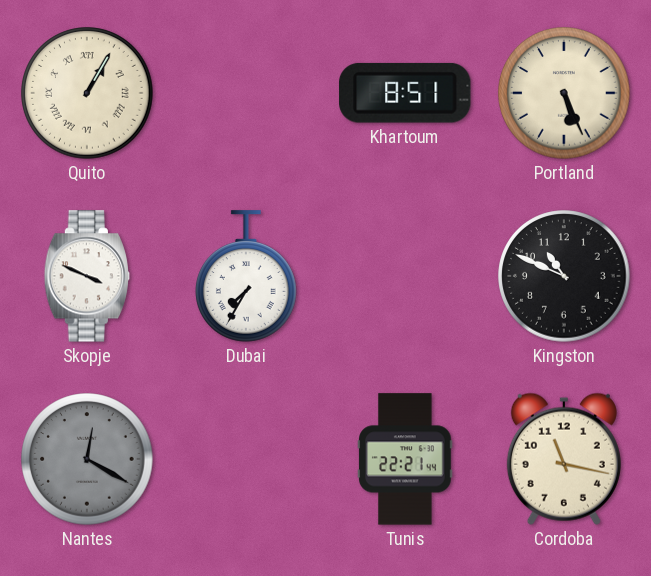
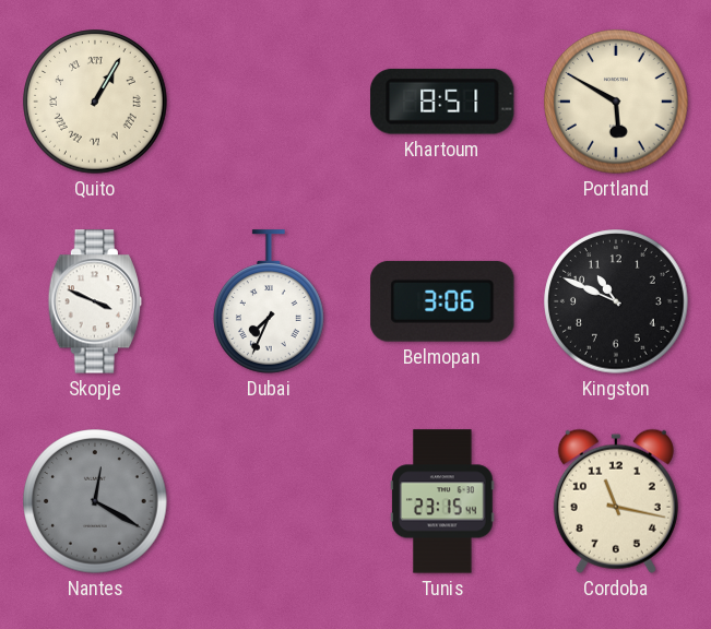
Portland: 5:26 -> 5:50
Dubai: 7:35 -> 7:34
Belmopan: none -> 3:06
Tunis: 22:21 -> 23:15
